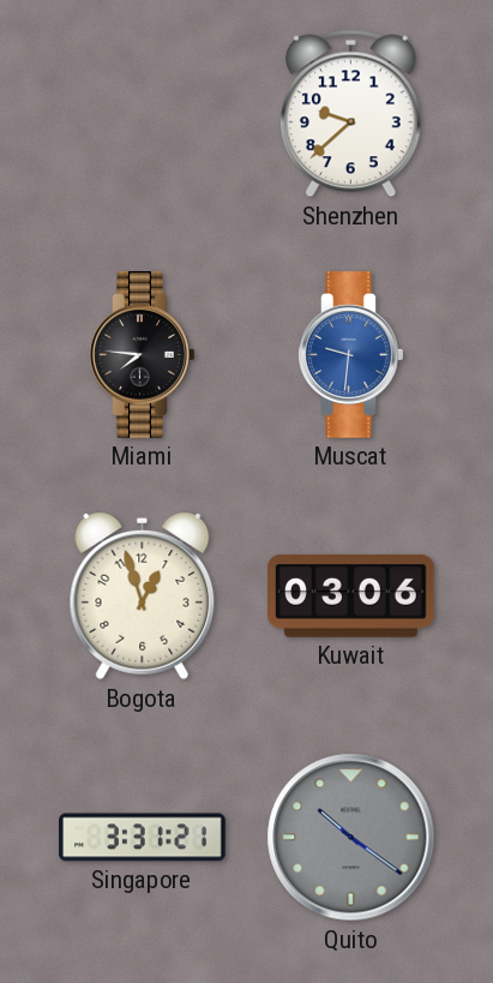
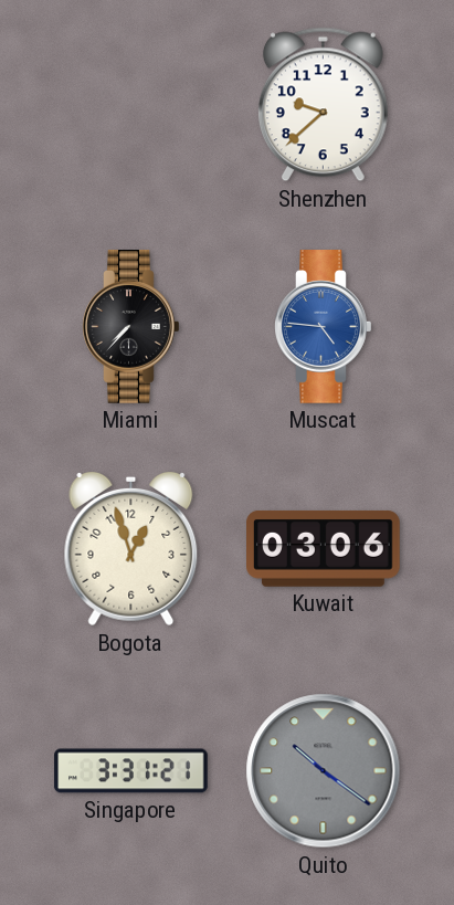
Miami: 7:46 -> 7:37
Muscat: 9:31 -> 4:46
